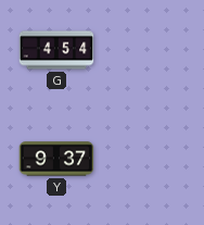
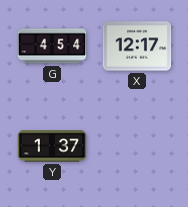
X: none -> 12:17
Y: 9:37 -> 1:37
